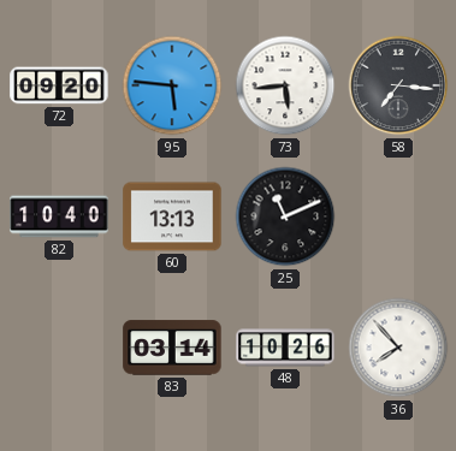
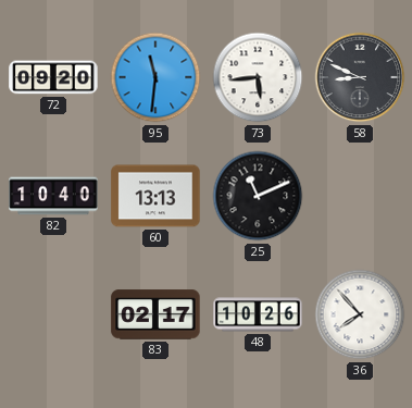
95: 5:46 -> 11:31
58: 7:16 -> 8:49
83: 03:14 -> 02:17
